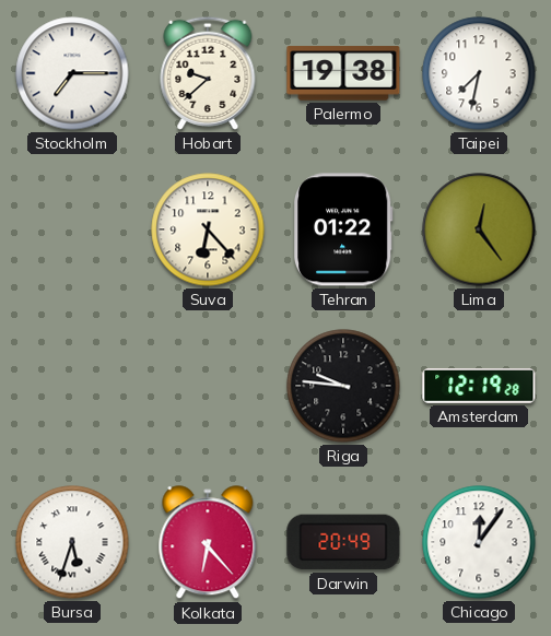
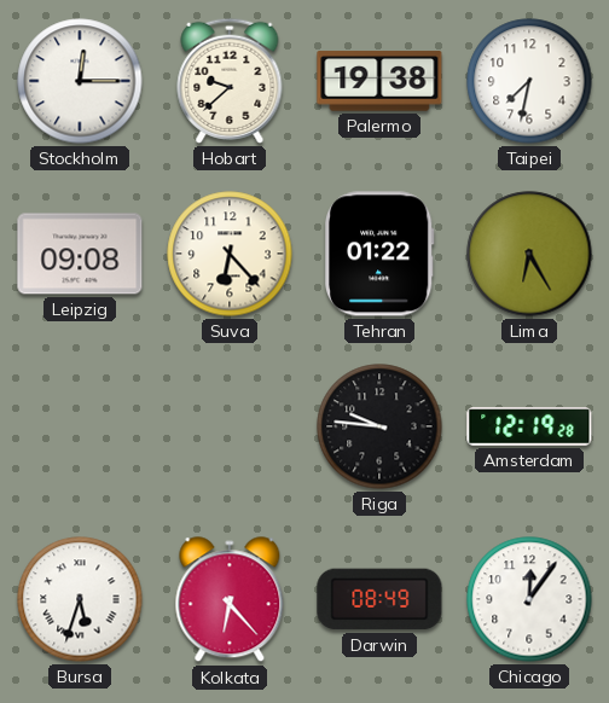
Stockholm: 7:15 -> 12:15
Leipzig: none -> 09:08
Lima: 12:24 -> 6:25
Darwin: 20:49 -> 08:49
